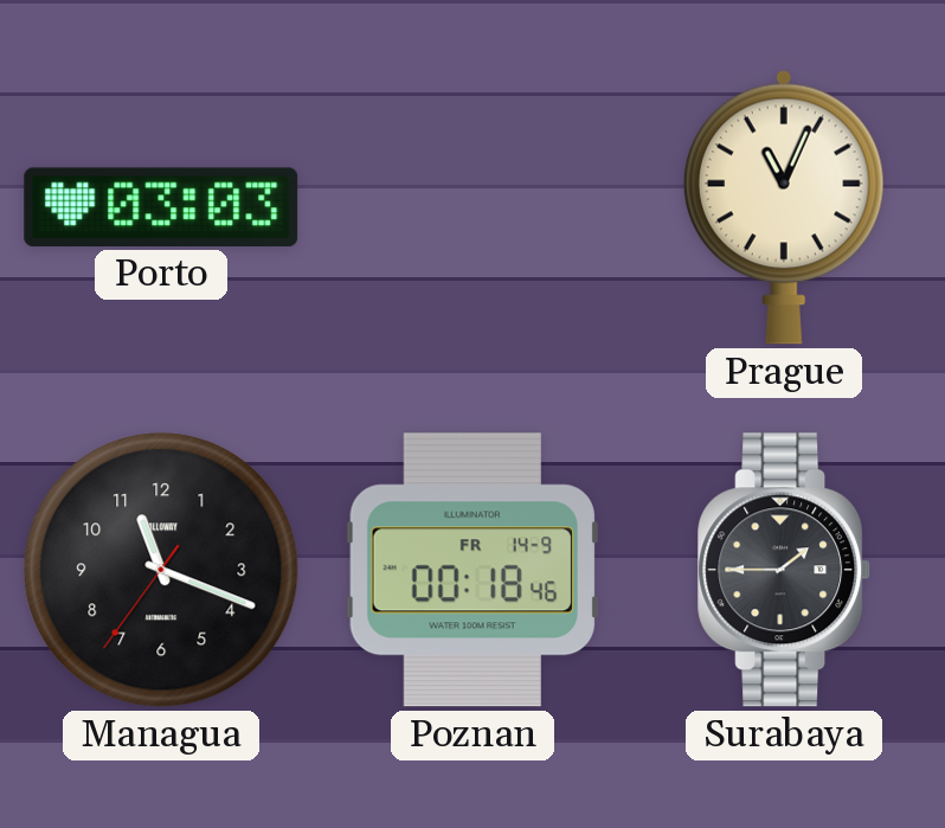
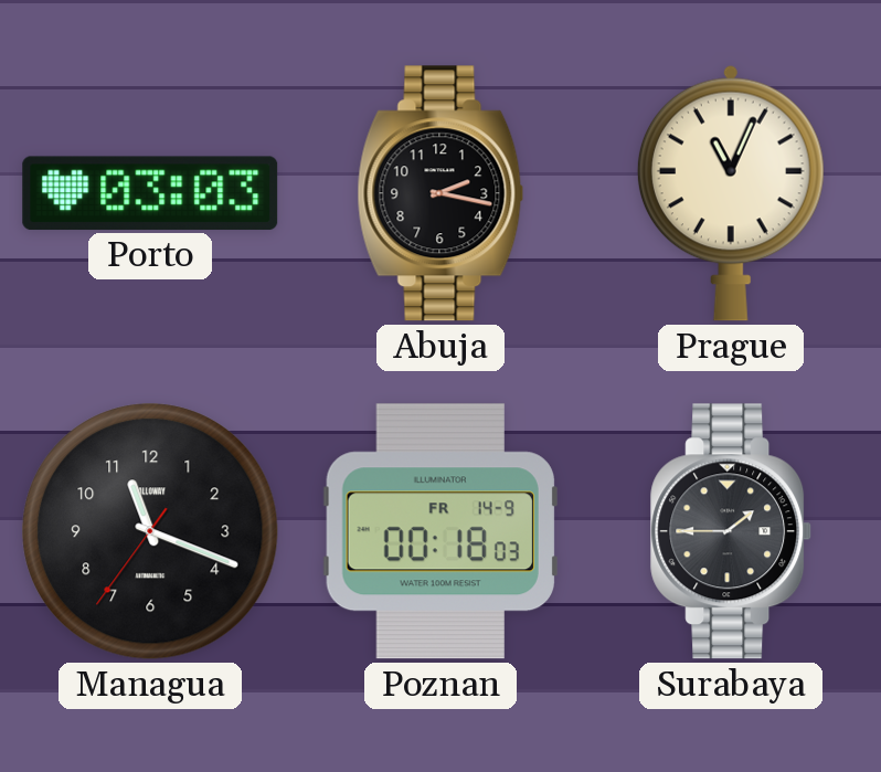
Abuja: none -> 2:17
Poznan: 00:18:46 -> 00:18:03
